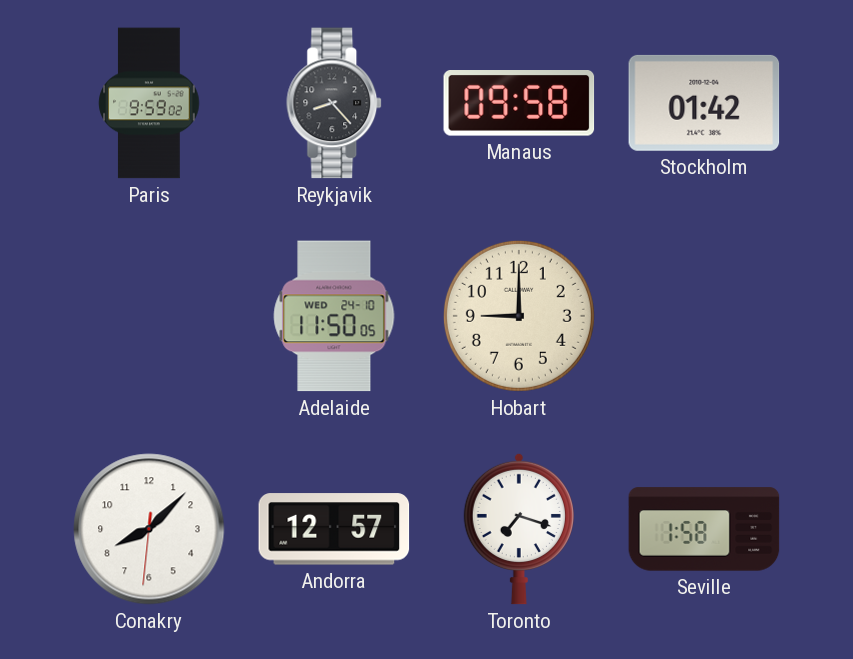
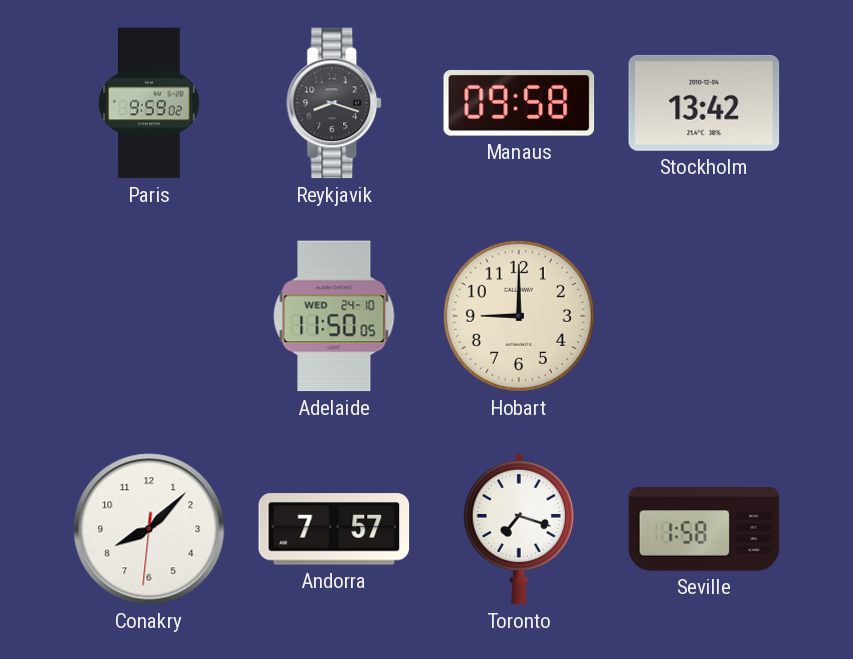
Reykjavik: 8:23 -> 8:18
Stockholm: 01:42 -> 13:42
Andorra: 12:57 -> 7:57
